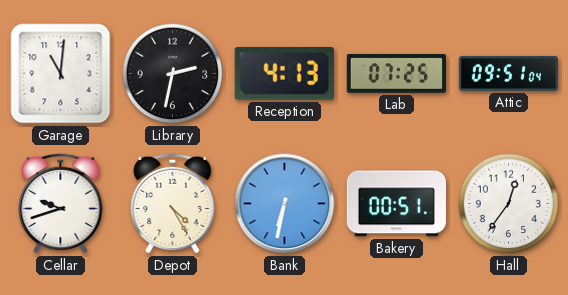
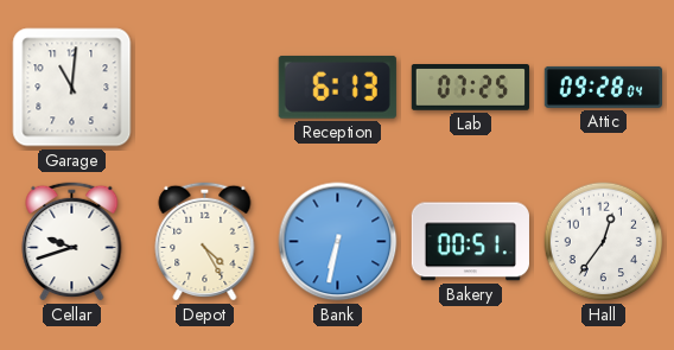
Library: 2:32 -> none
Reception: 4:13 -> 6:13
Attic: 09:51 -> 09:28
